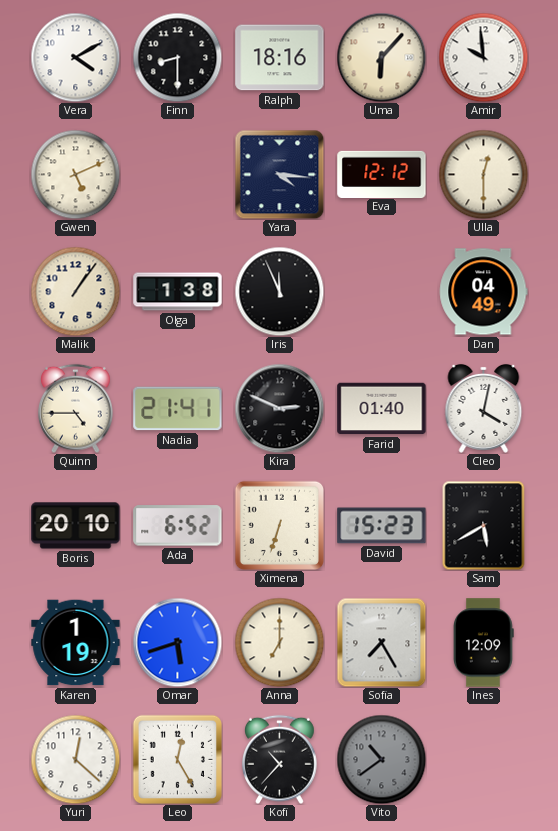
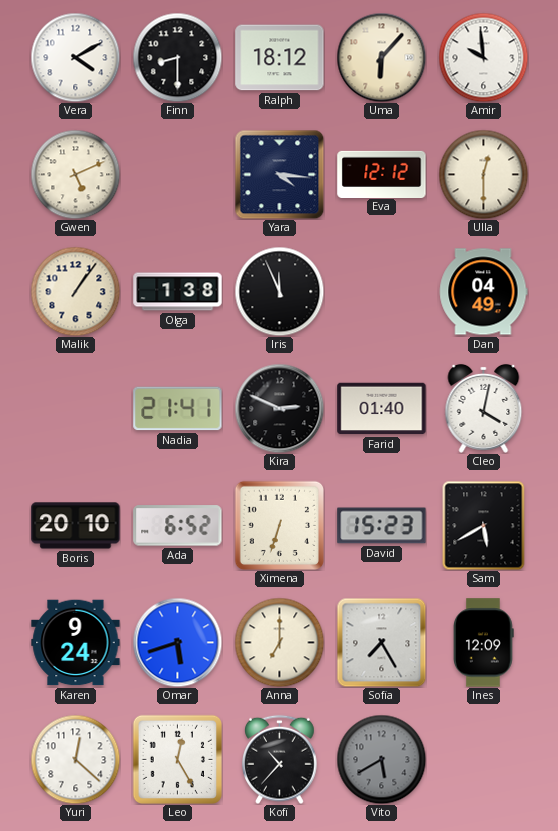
Ralph: 18:16 -> 18:12
Quinn: 4:45 -> none
Karen: 1:19 -> 9:24
Vito: 10:39 -> 5:40
